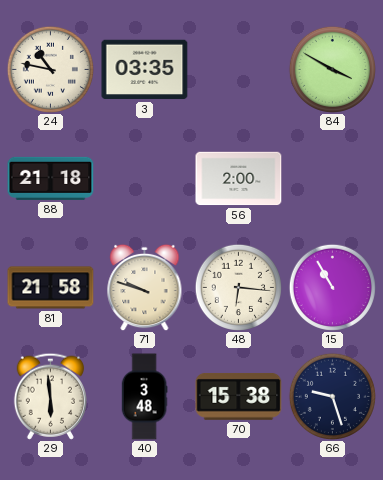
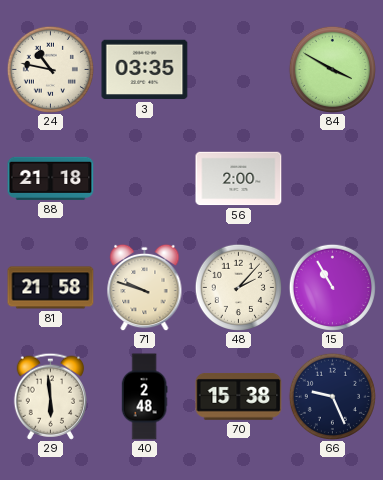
48: 6:16 -> 2:07
40: 3:48 -> 2:48
66: 9:27 -> 9:26
